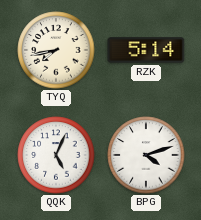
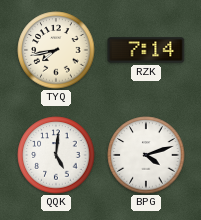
RZK: 5:14 -> 7:14
QQK: 5:04 -> 5:01
